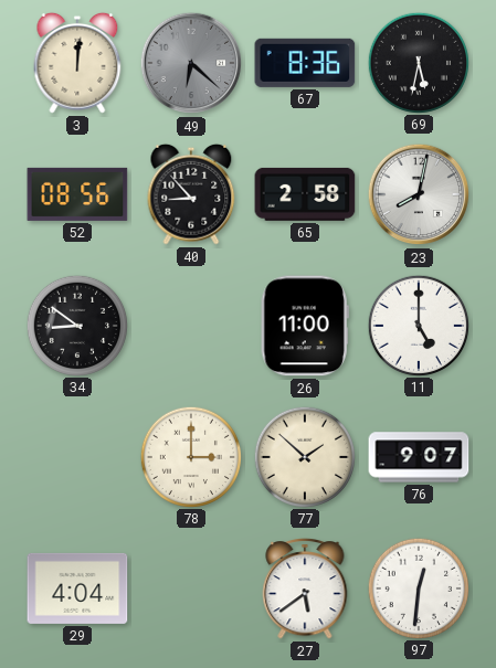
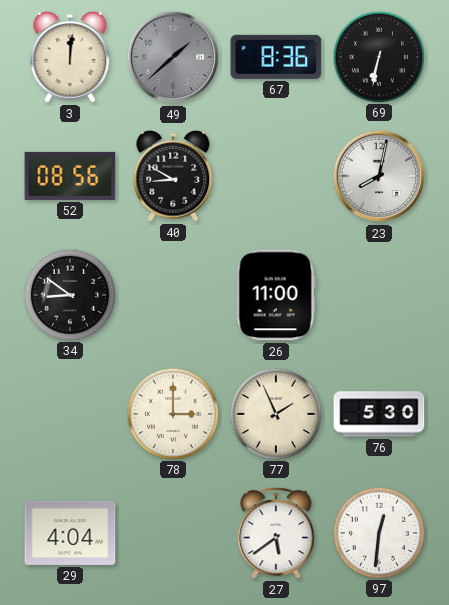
49: 6:22 -> 1:38
69: 5:32 -> 6:32
40: 8:53 -> 8:50
65: 2:58 -> none
11: 5:00 -> none
77: 1:52 -> 1:56
76: 9:07 -> 5:30
